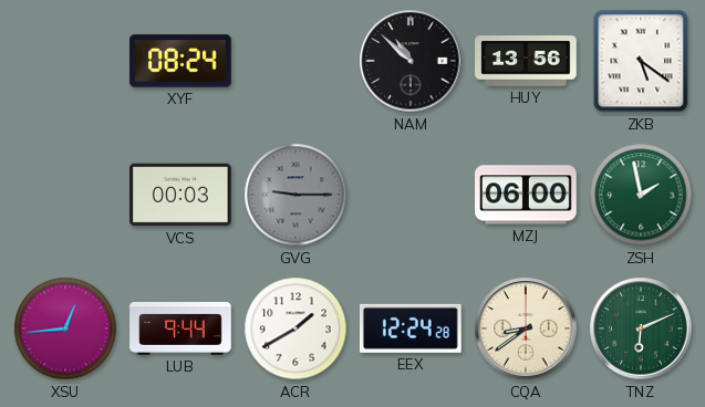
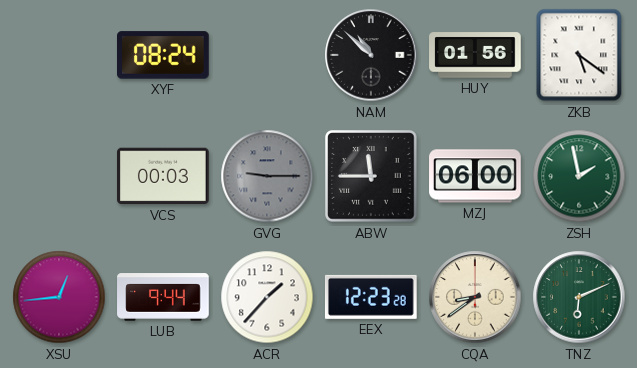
HUY: 13:56 -> 01:56
ABW: none -> 11:45
ACR: 1:40 -> 1:37
EEX: 12:24 -> 12:23
